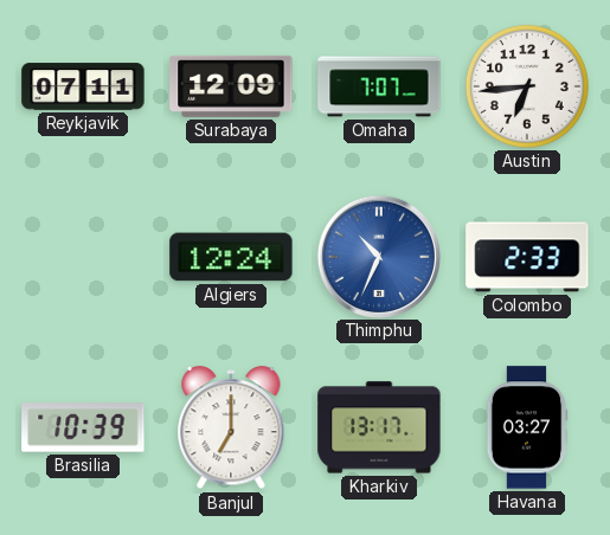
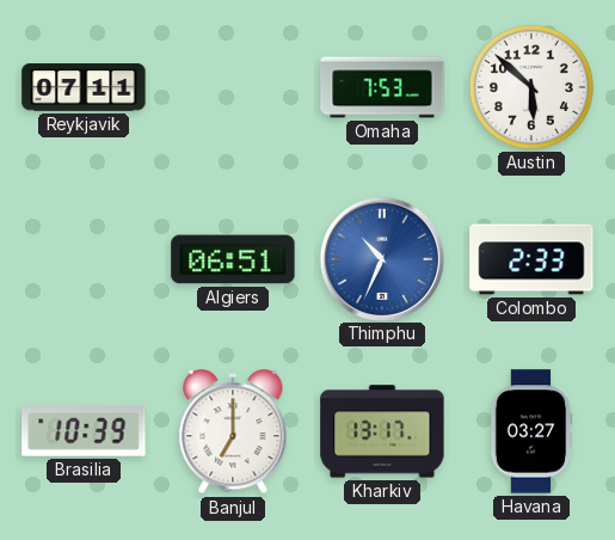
Surabaya: 12:09 -> none
Omaha: 7:07 -> 7:53
Austin: 6:44 -> 5:52
Algiers: 12:24 -> 06:51
